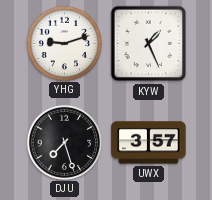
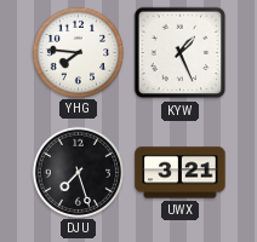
YHG: 9:12 -> 7:46
UWX: 3:57 -> 3:21
